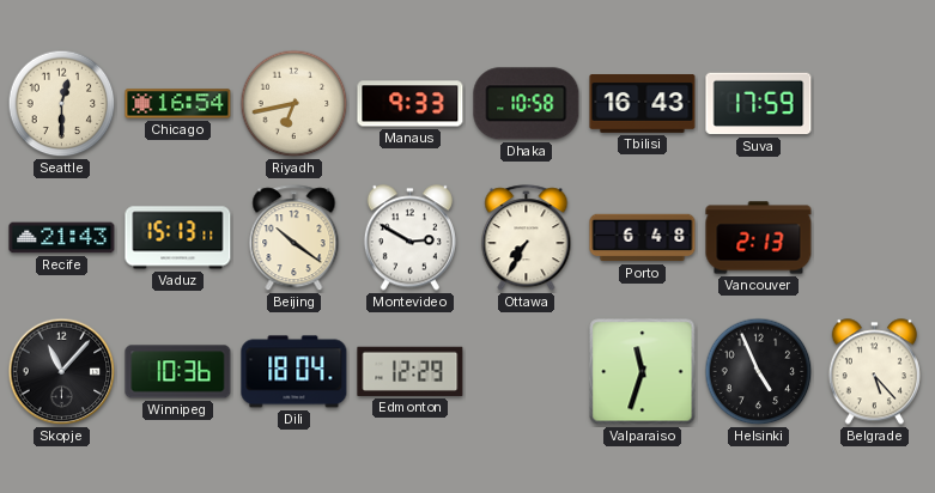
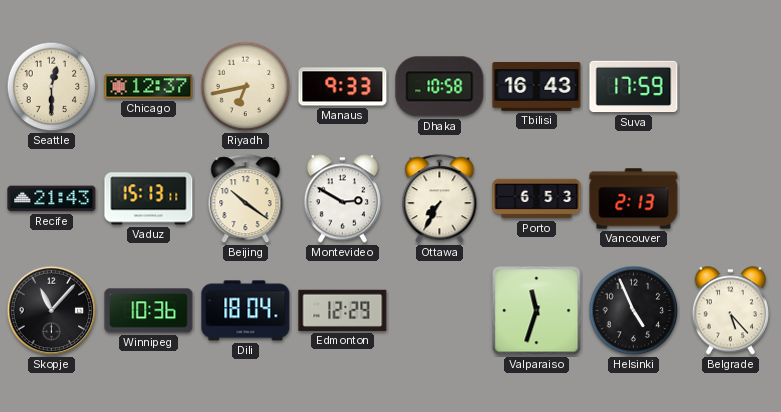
Chicago: 16:54 -> 12:37
Porto: 6:48 -> 6:53
